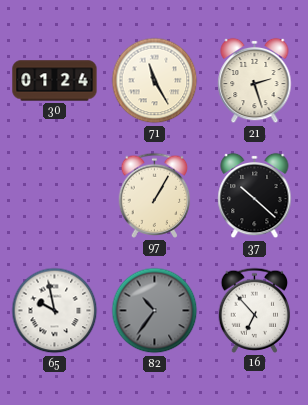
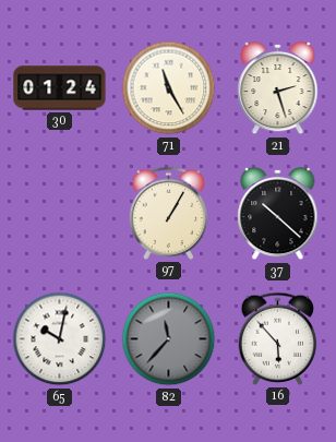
65: 9:58 -> 10:02
82: 10:36 -> 11:37
16: 6:53 -> 5:53
